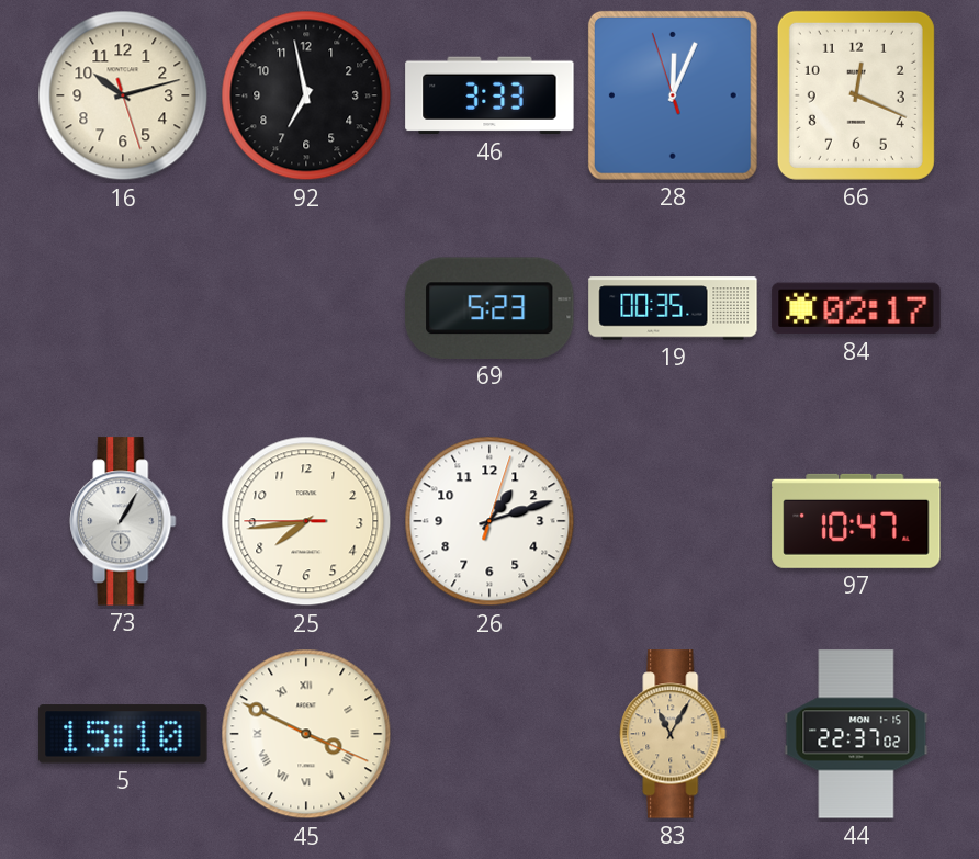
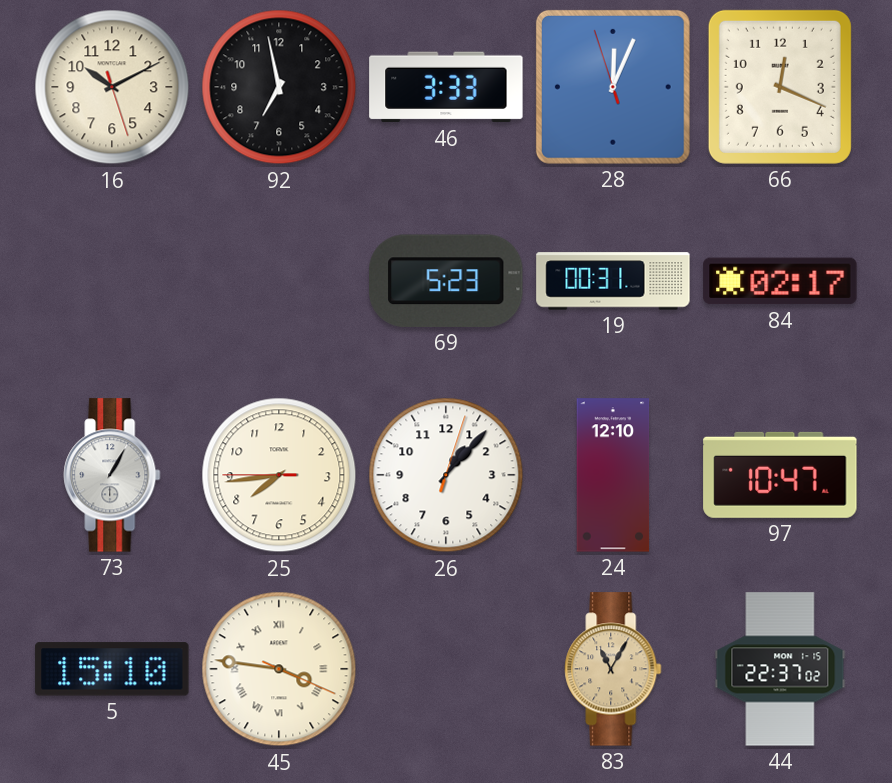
16: 10:12 -> 10:10
19: 00:35 -> 00:31
26: 1:12 -> 1:07
24: none -> 12:10
45: 3:49 -> 3:46
